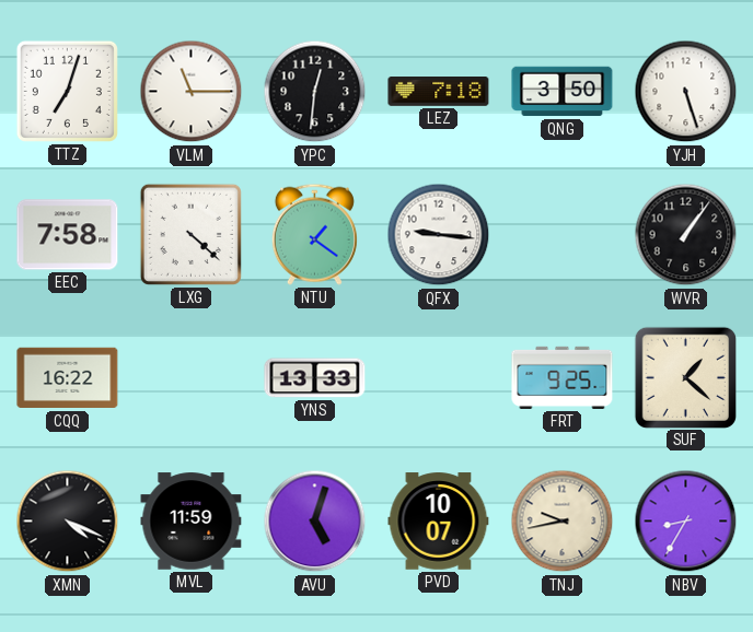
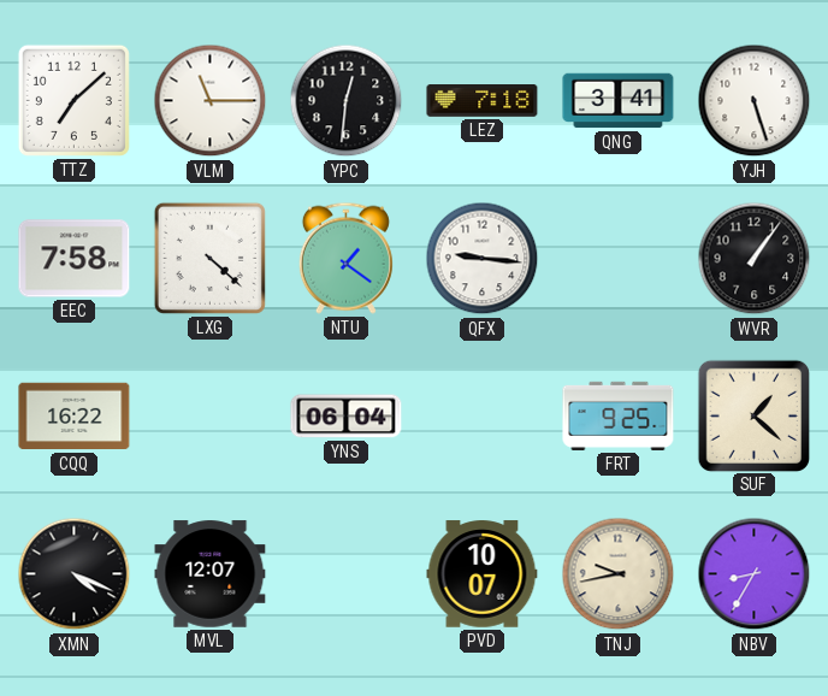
TTZ: 7:03 -> 7:08
QNG: 3:50 -> 3:41
YNS: 13:33 -> 06:04
MVL: 11:59 -> 12:07
AVU: 5:03 -> none
